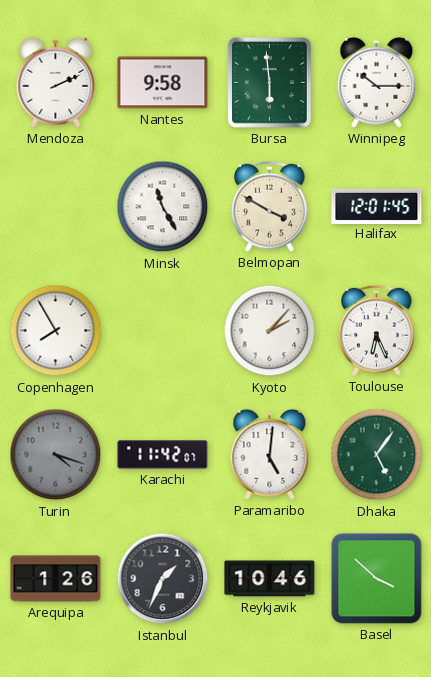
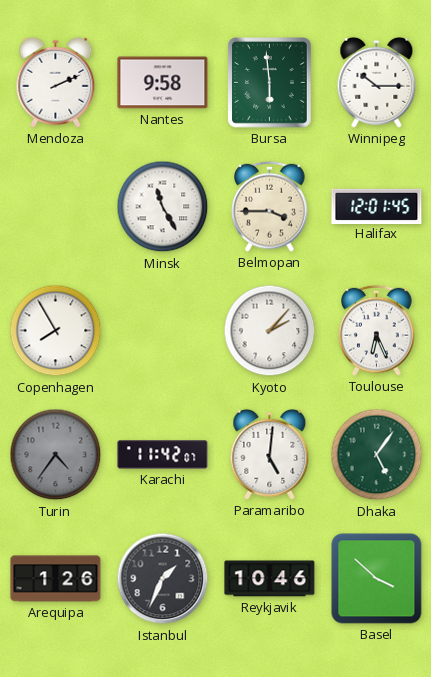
Belmopan: 3:50 -> 3:45
Turin: 4:18 -> 4:36
